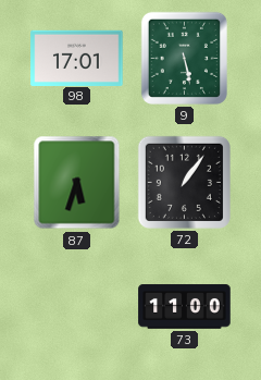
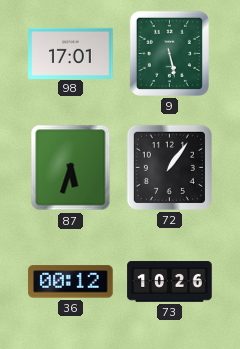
36: none -> 00:12
73: 11:00 -> 10:26
